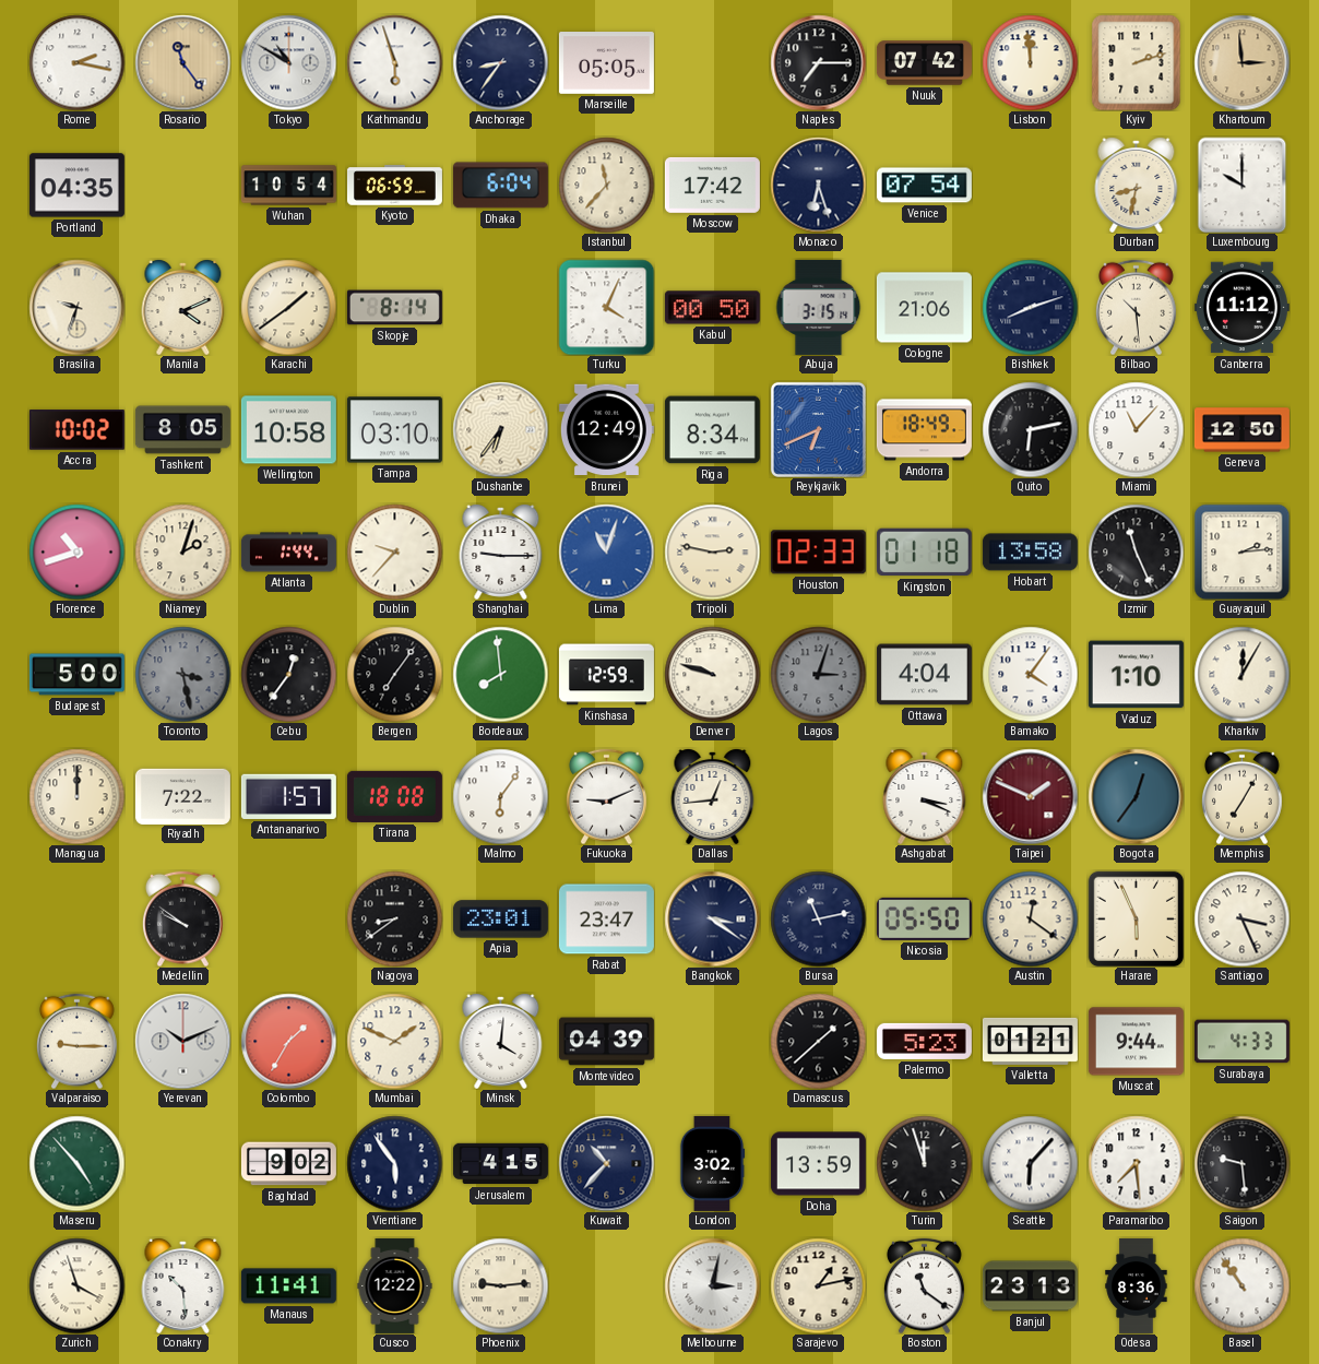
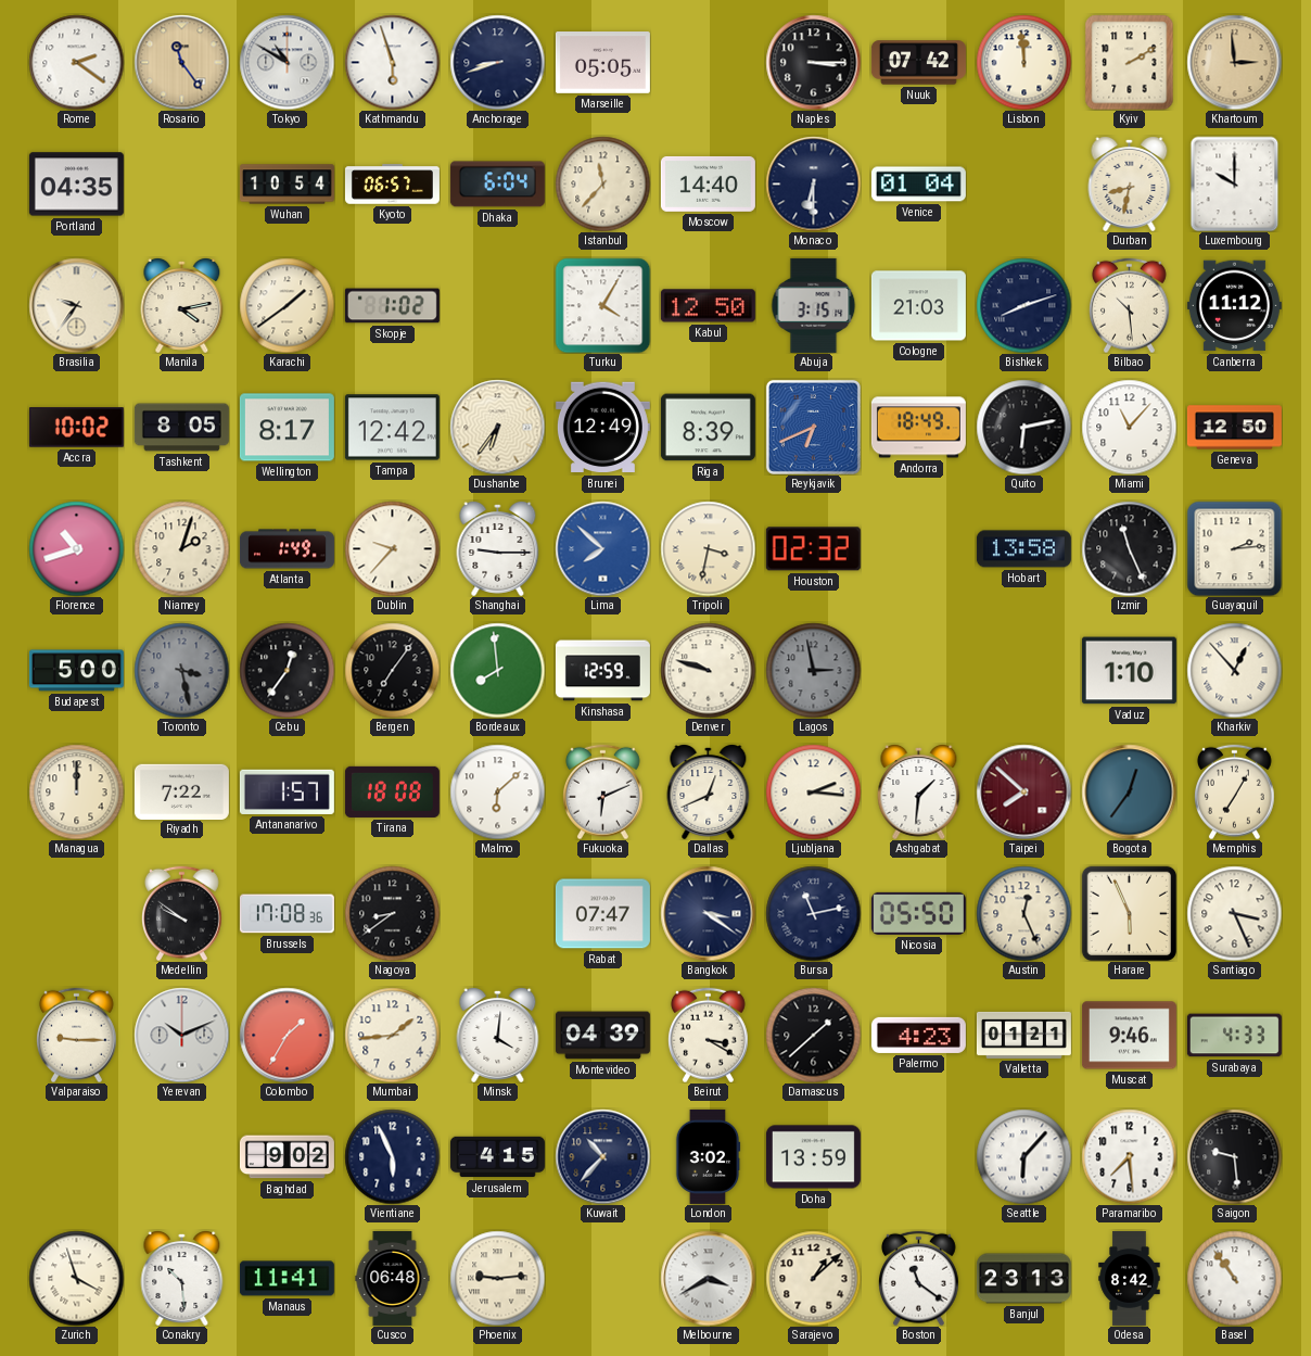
Rome: 2:17 -> 2:21
Anchorage: 8:36 -> 8:42
Naples: 7:15 -> 3:15
Kyiv: 2:12 -> 2:10
Kyoto: 06:59 -> 06:57
Moscow: 17:42 -> 14:40
Monaco: 6:27 -> 6:30
Venice: 07:54 -> 01:04
Brasilia: 9:33 -> 9:36
Manila: 4:11 -> 4:13
Skopje: 8:14 -> 1:02
Turku: 4:04 -> 4:05
Kabul: 00:50 -> 12:50
Cologne: 21:06 -> 21:03
Wellington: 10:58 -> 8:17
Tampa: 03:10 -> 12:42
Riga: 8:34 -> 8:39
Atlanta: 1:44 -> 1:49
Lima: 11:03 -> 7:52
Tripoli: 2:47 -> 3:32
Houston: 02:33 -> 02:32
Kingston: 01:18 -> none
Lagos: 3:03 -> 2:58
Ottawa: 4:04 -> none
Bamako: 4:06 -> none
Kharkiv: 12:05 -> 12:53
Malmo: 6:06 -> 6:08
Fukuoka: 9:11 -> 6:11
Dallas: 12:44 -> 12:41
Ljubljana: none -> 2:16
Ashgabat: 3:19 -> 1:31
Taipei: 1:49 -> 7:52
Brussels: none -> 17:08
Apia: 23:01 -> none
Rabat: 23:47 -> 07:47
Austin: 12:21 -> 12:26
Mumbai: 1:49 -> 1:44
Beirut: none -> 3:20
Palermo: 5:23 -> 4:23
Muscat: 9:44 -> 9:46
Maseru: 4:53 -> none
Vientiane: 5:54 -> 5:56
Turin: 11:57 -> none
Cusco: 12:22 -> 06:48
Melbourne: 3:02 -> 3:40
Sarajevo: 1:13 -> 1:08
Odesa: 8:36 -> 8:42
